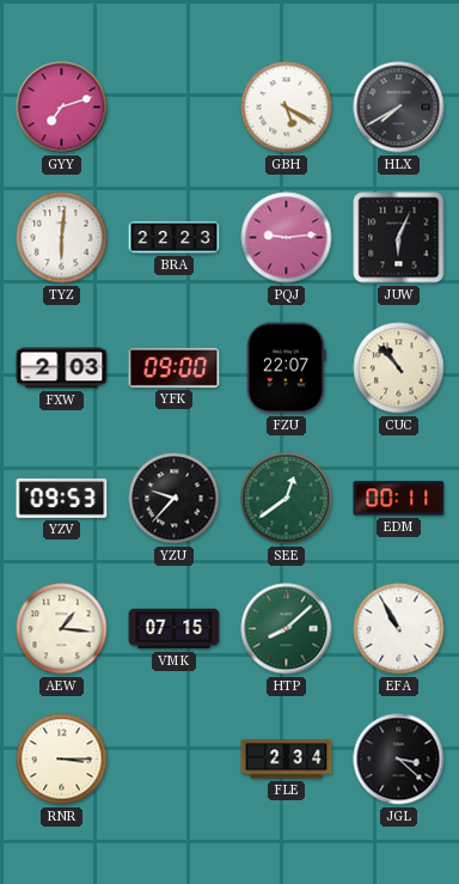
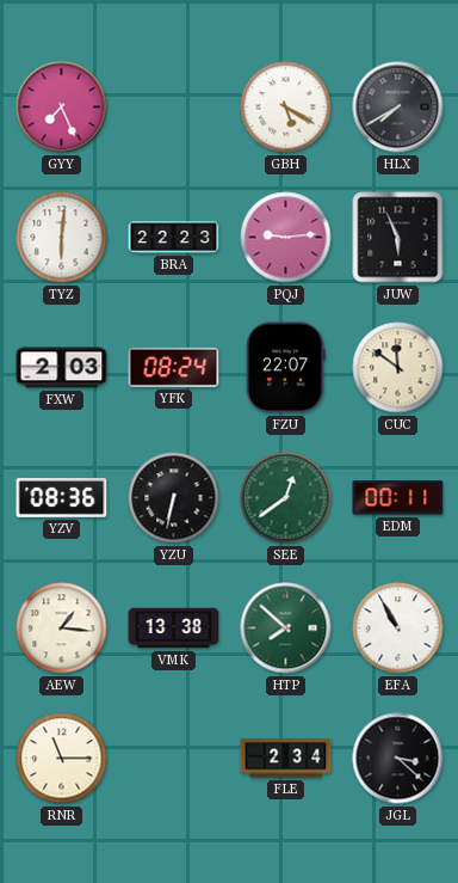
GYY: 7:12 -> 7:26
JUW: 6:04 -> 5:56
YFK: 09:00 -> 08:24
CUC: 10:53 -> 11:51
YZV: 09:53 -> 08:36
YZU: 9:37 -> 6:32
VMK: 07:15 -> 13:38
HTP: 8:08 -> 7:52
RNR: 3:15 -> 11:15
